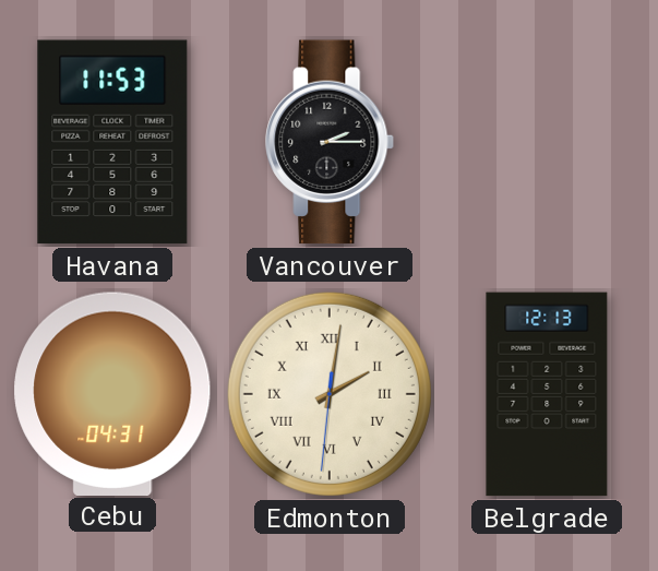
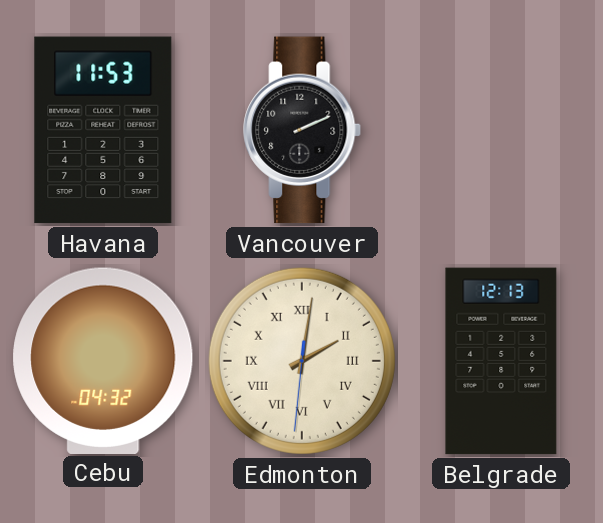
Vancouver: 2:15 -> 2:11
Cebu: 04:31 -> 04:32
